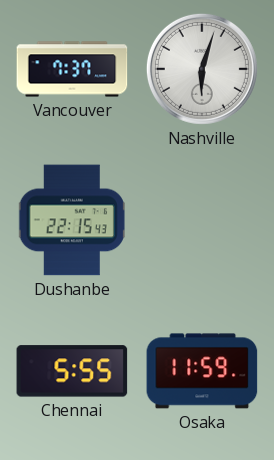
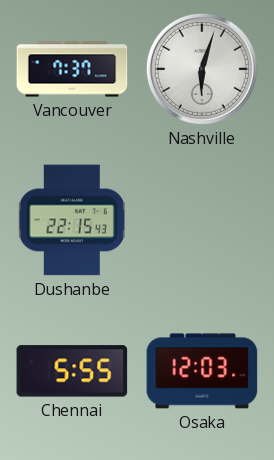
Osaka: 11:59 -> 12:03
